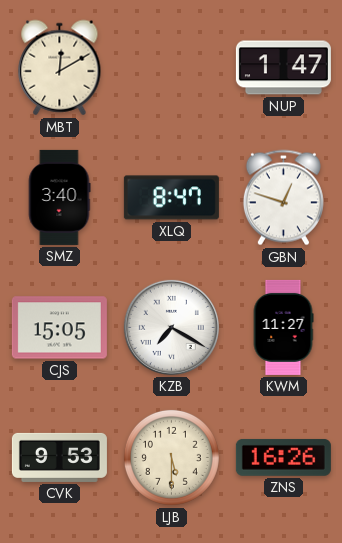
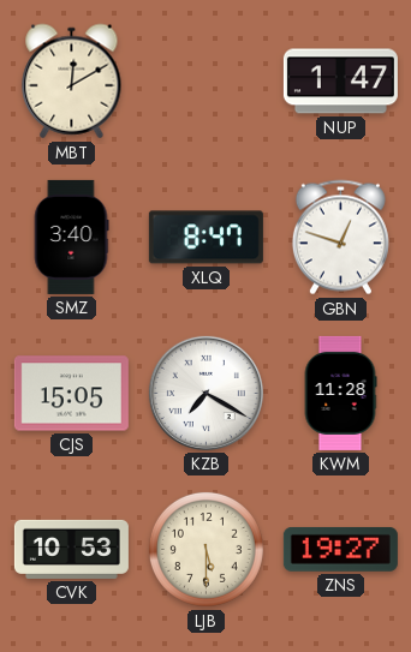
KWM: 11:27 -> 11:28
CVK: 9:53 -> 10:53
ZNS: 16:26 -> 19:27
